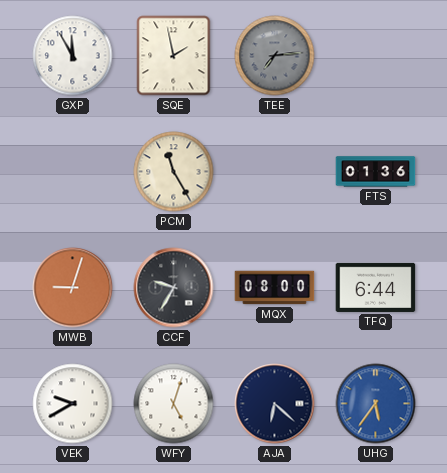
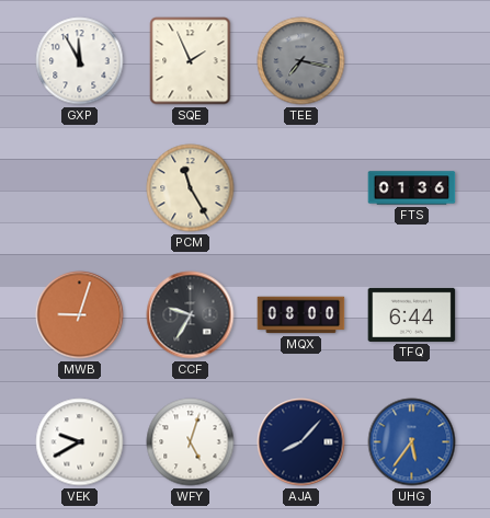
SQE: 1:58 -> 1:56
TEE: 7:14 -> 7:17
AJA: 6:22 -> 8:07
